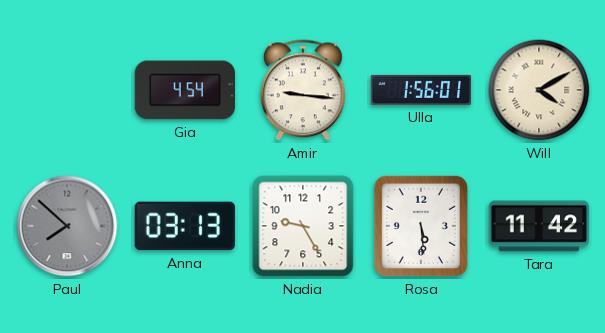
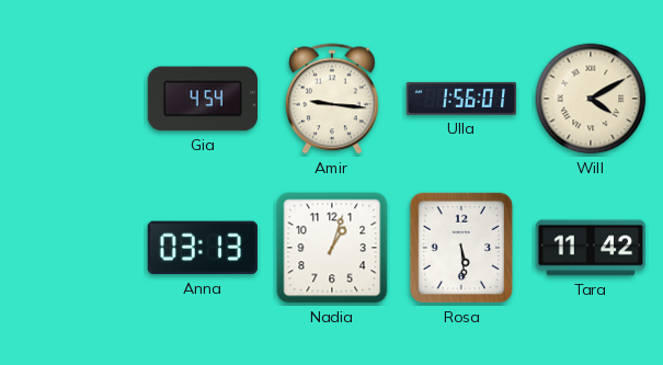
Paul: 7:52 -> none
Nadia: 9:25 -> 1:03
